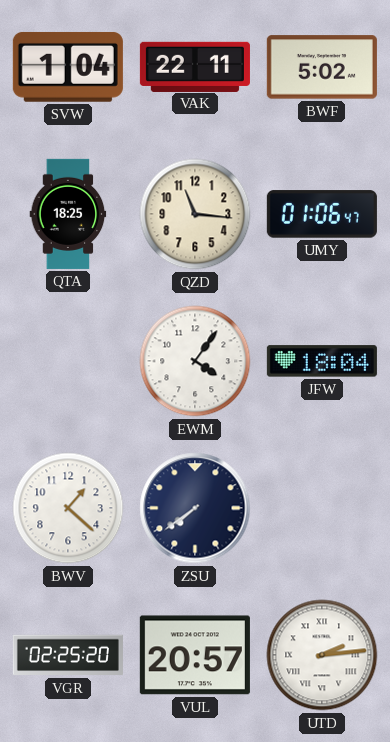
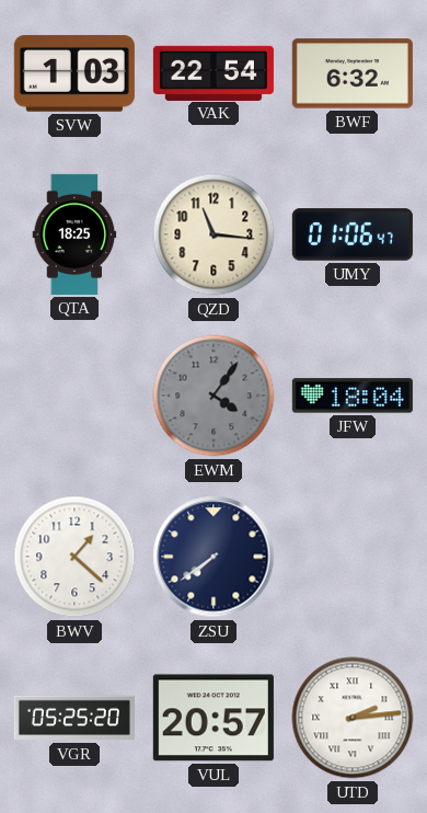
SVW: 1:04 -> 1:03
VAK: 22:11 -> 22:54
BWF: 5:02 -> 6:32
EWM dial: white -> grey
VGR: 02:25 -> 05:25
